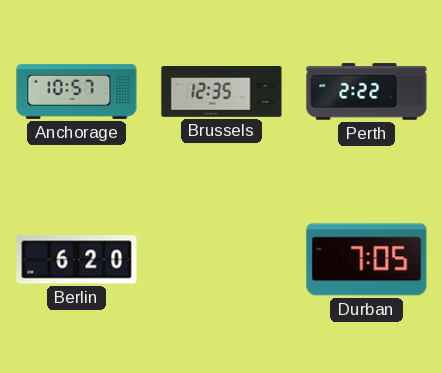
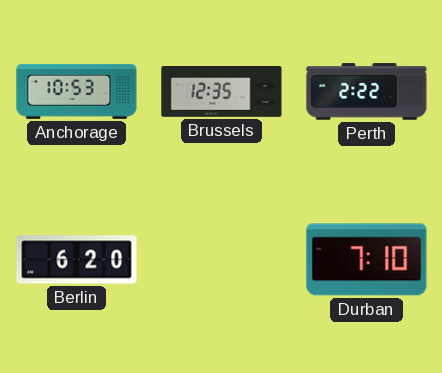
Anchorage: 10:57 -> 10:53
Durban: 7:05 -> 7:10
